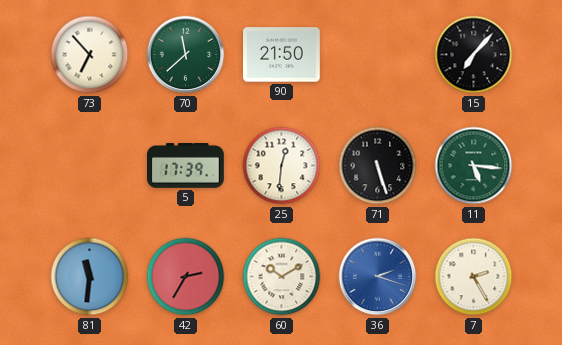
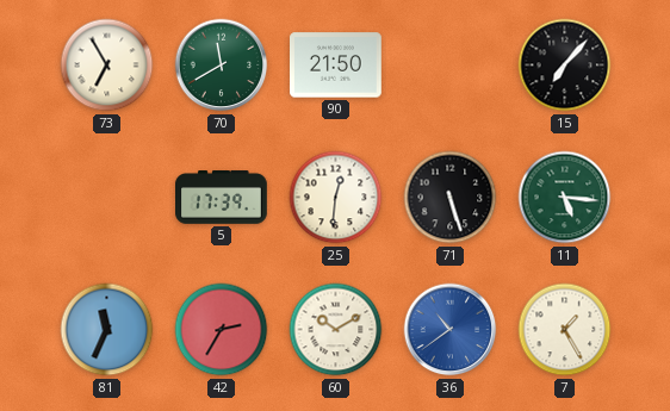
73: 6:53 -> 6:55
70: 11:38 -> 11:40
81: 11:31 -> 11:34
36: 2:18 -> 10:39
7: 2:25 -> 1:25
